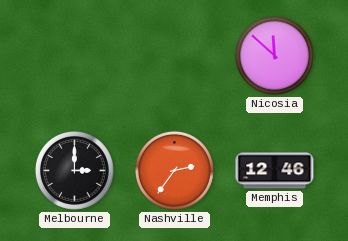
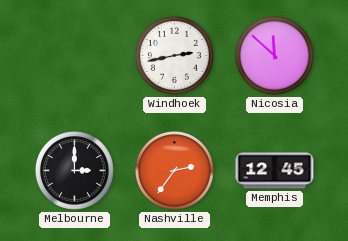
Windhoek: none -> 2:43
Memphis: 12:46 -> 12:45
